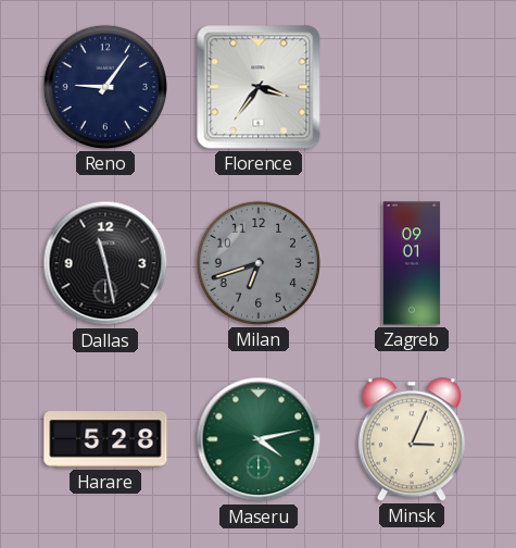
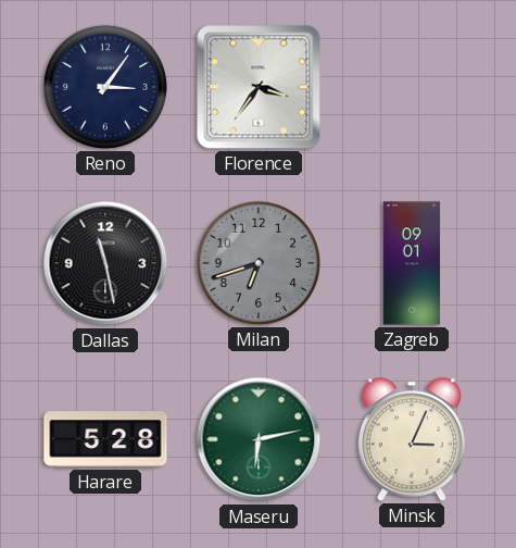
Reno: 9:06 -> 3:06
Maseru: 4:13 -> 6:13
